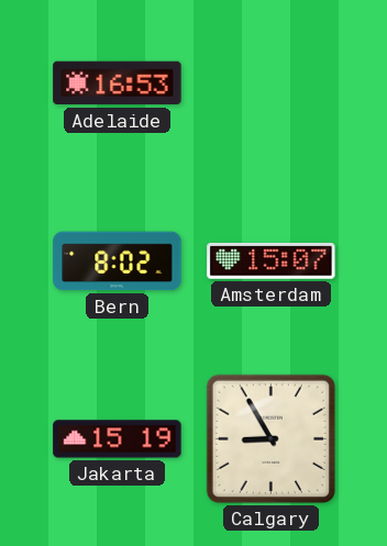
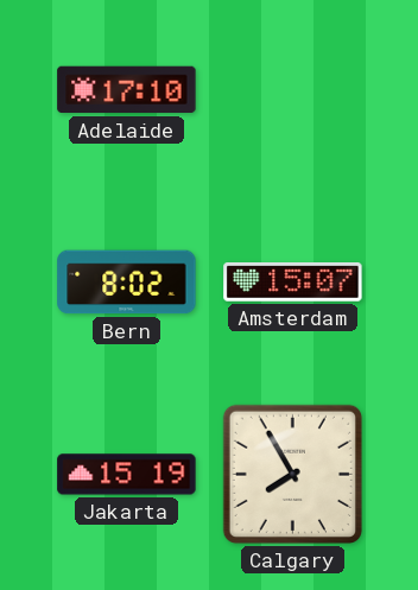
Adelaide: 16:53 -> 17:10
Calgary: 8:55 -> 7:55
